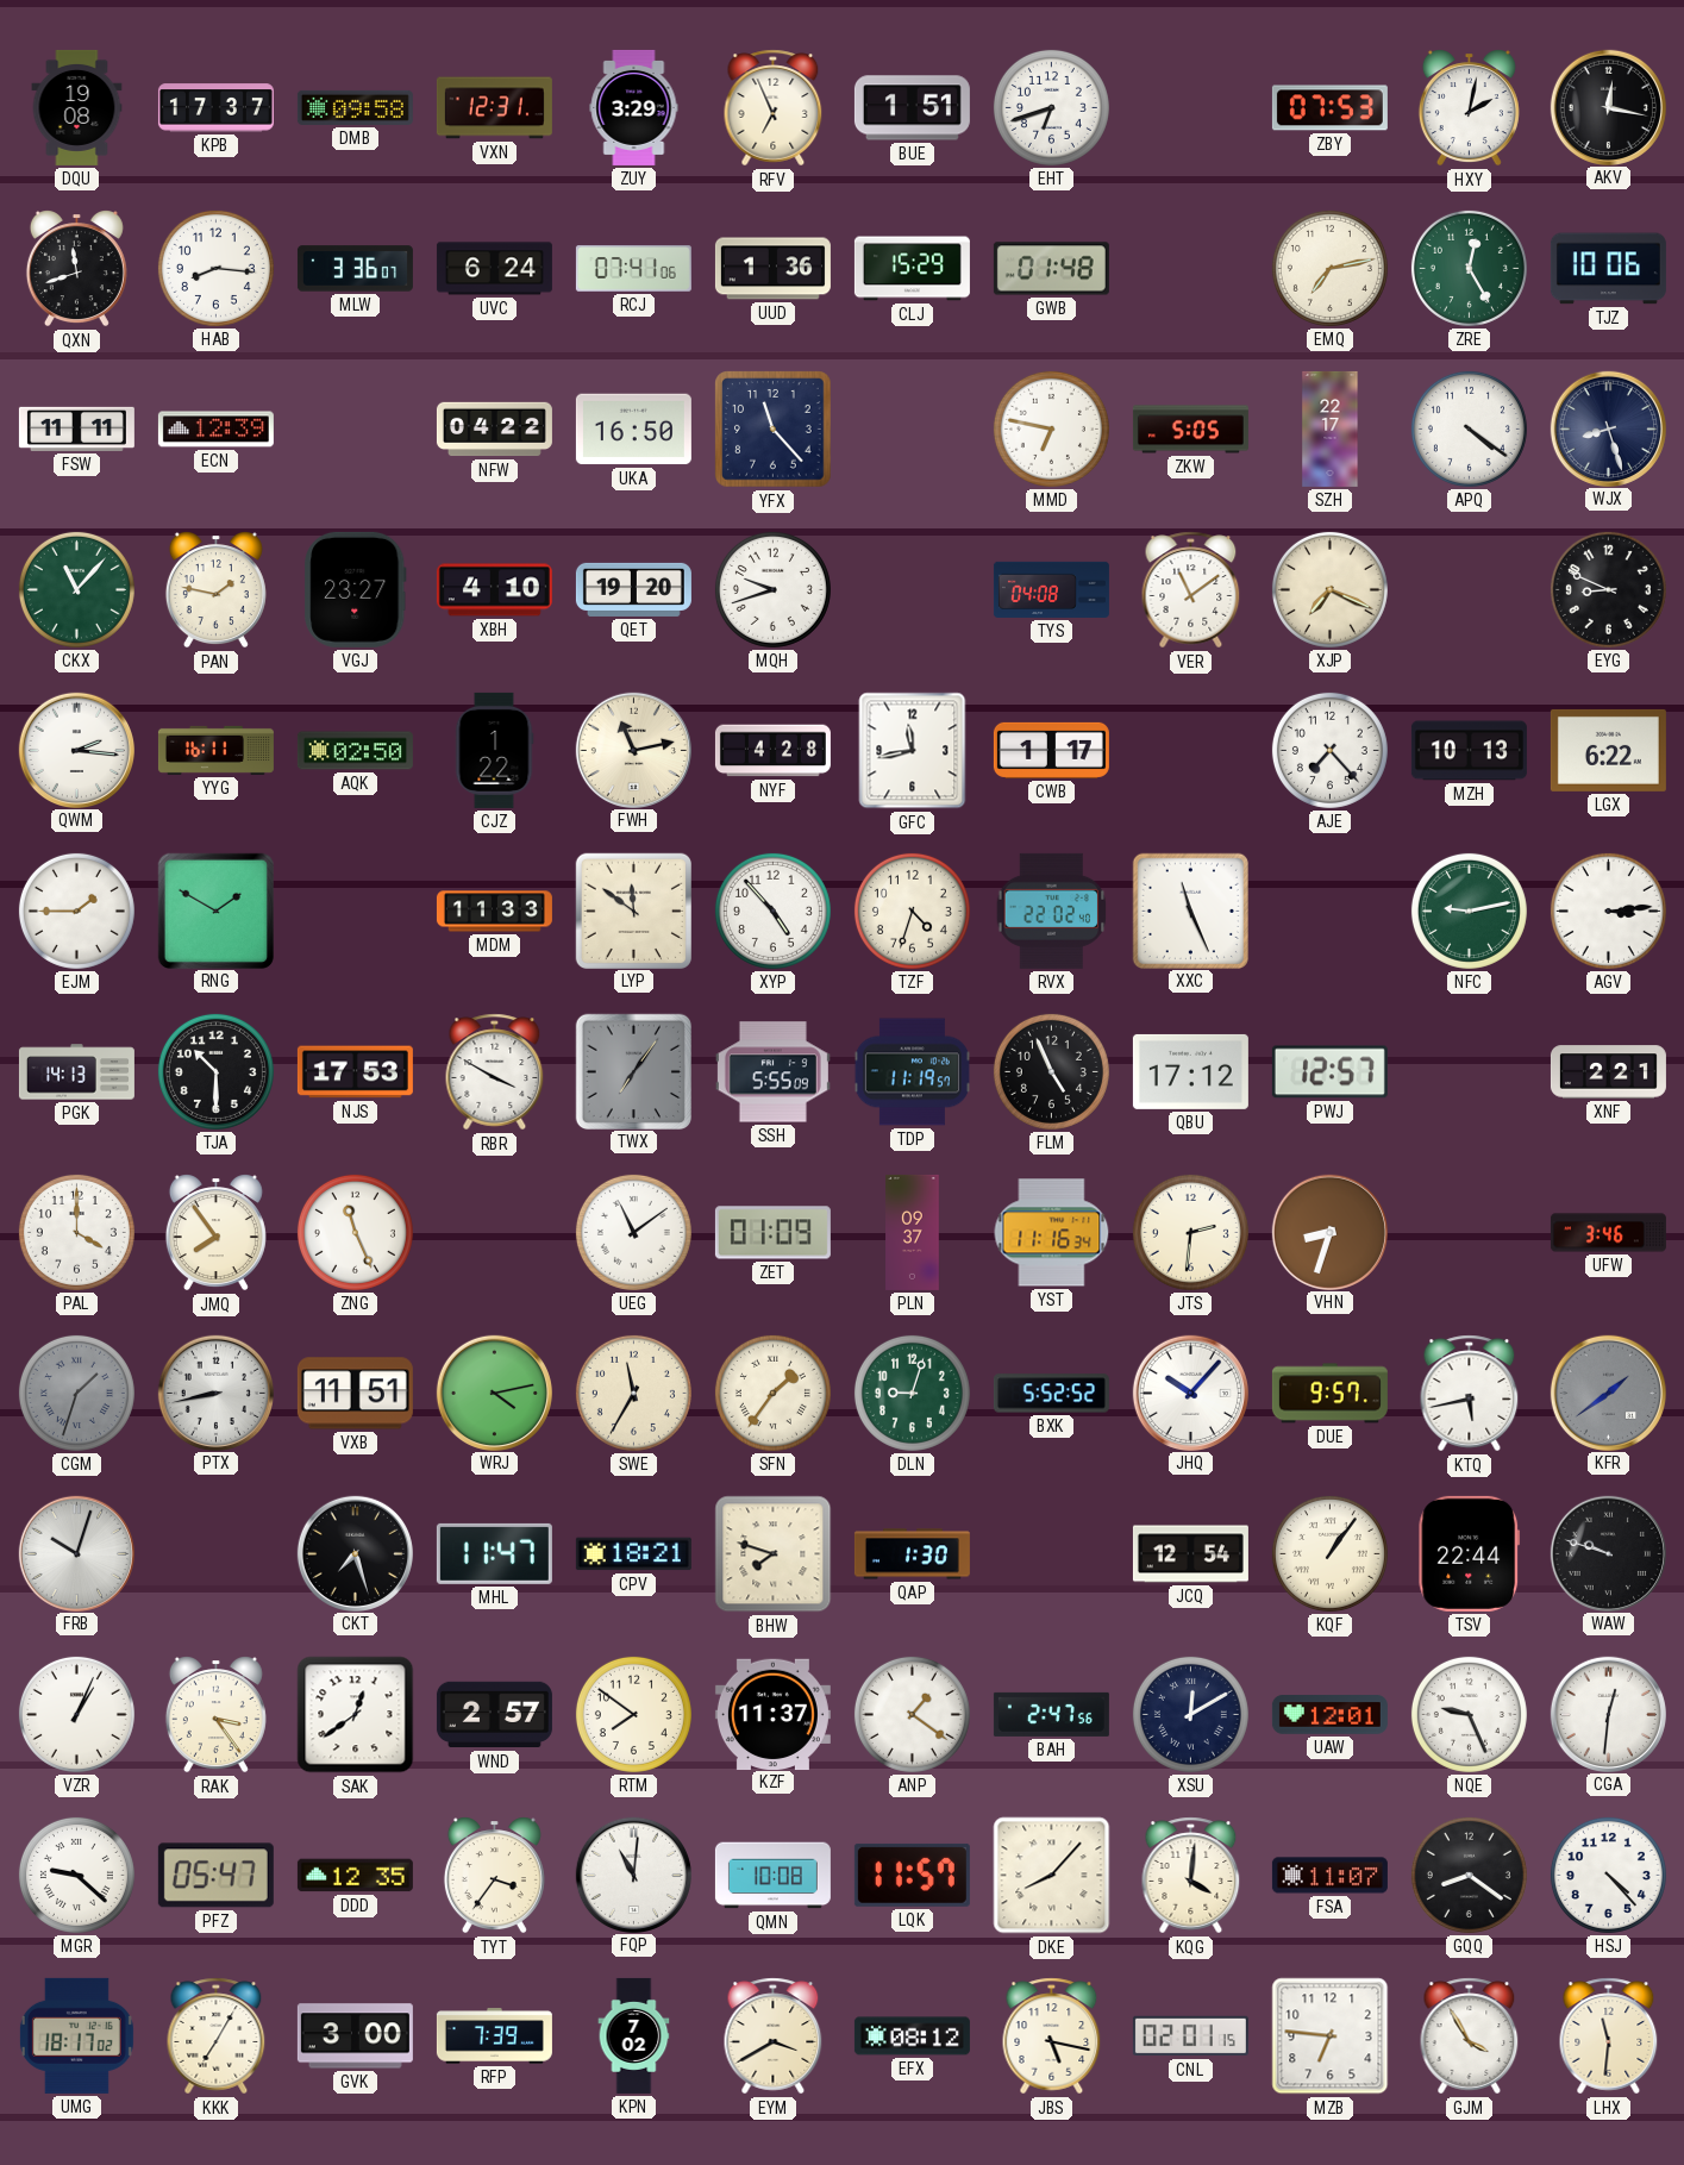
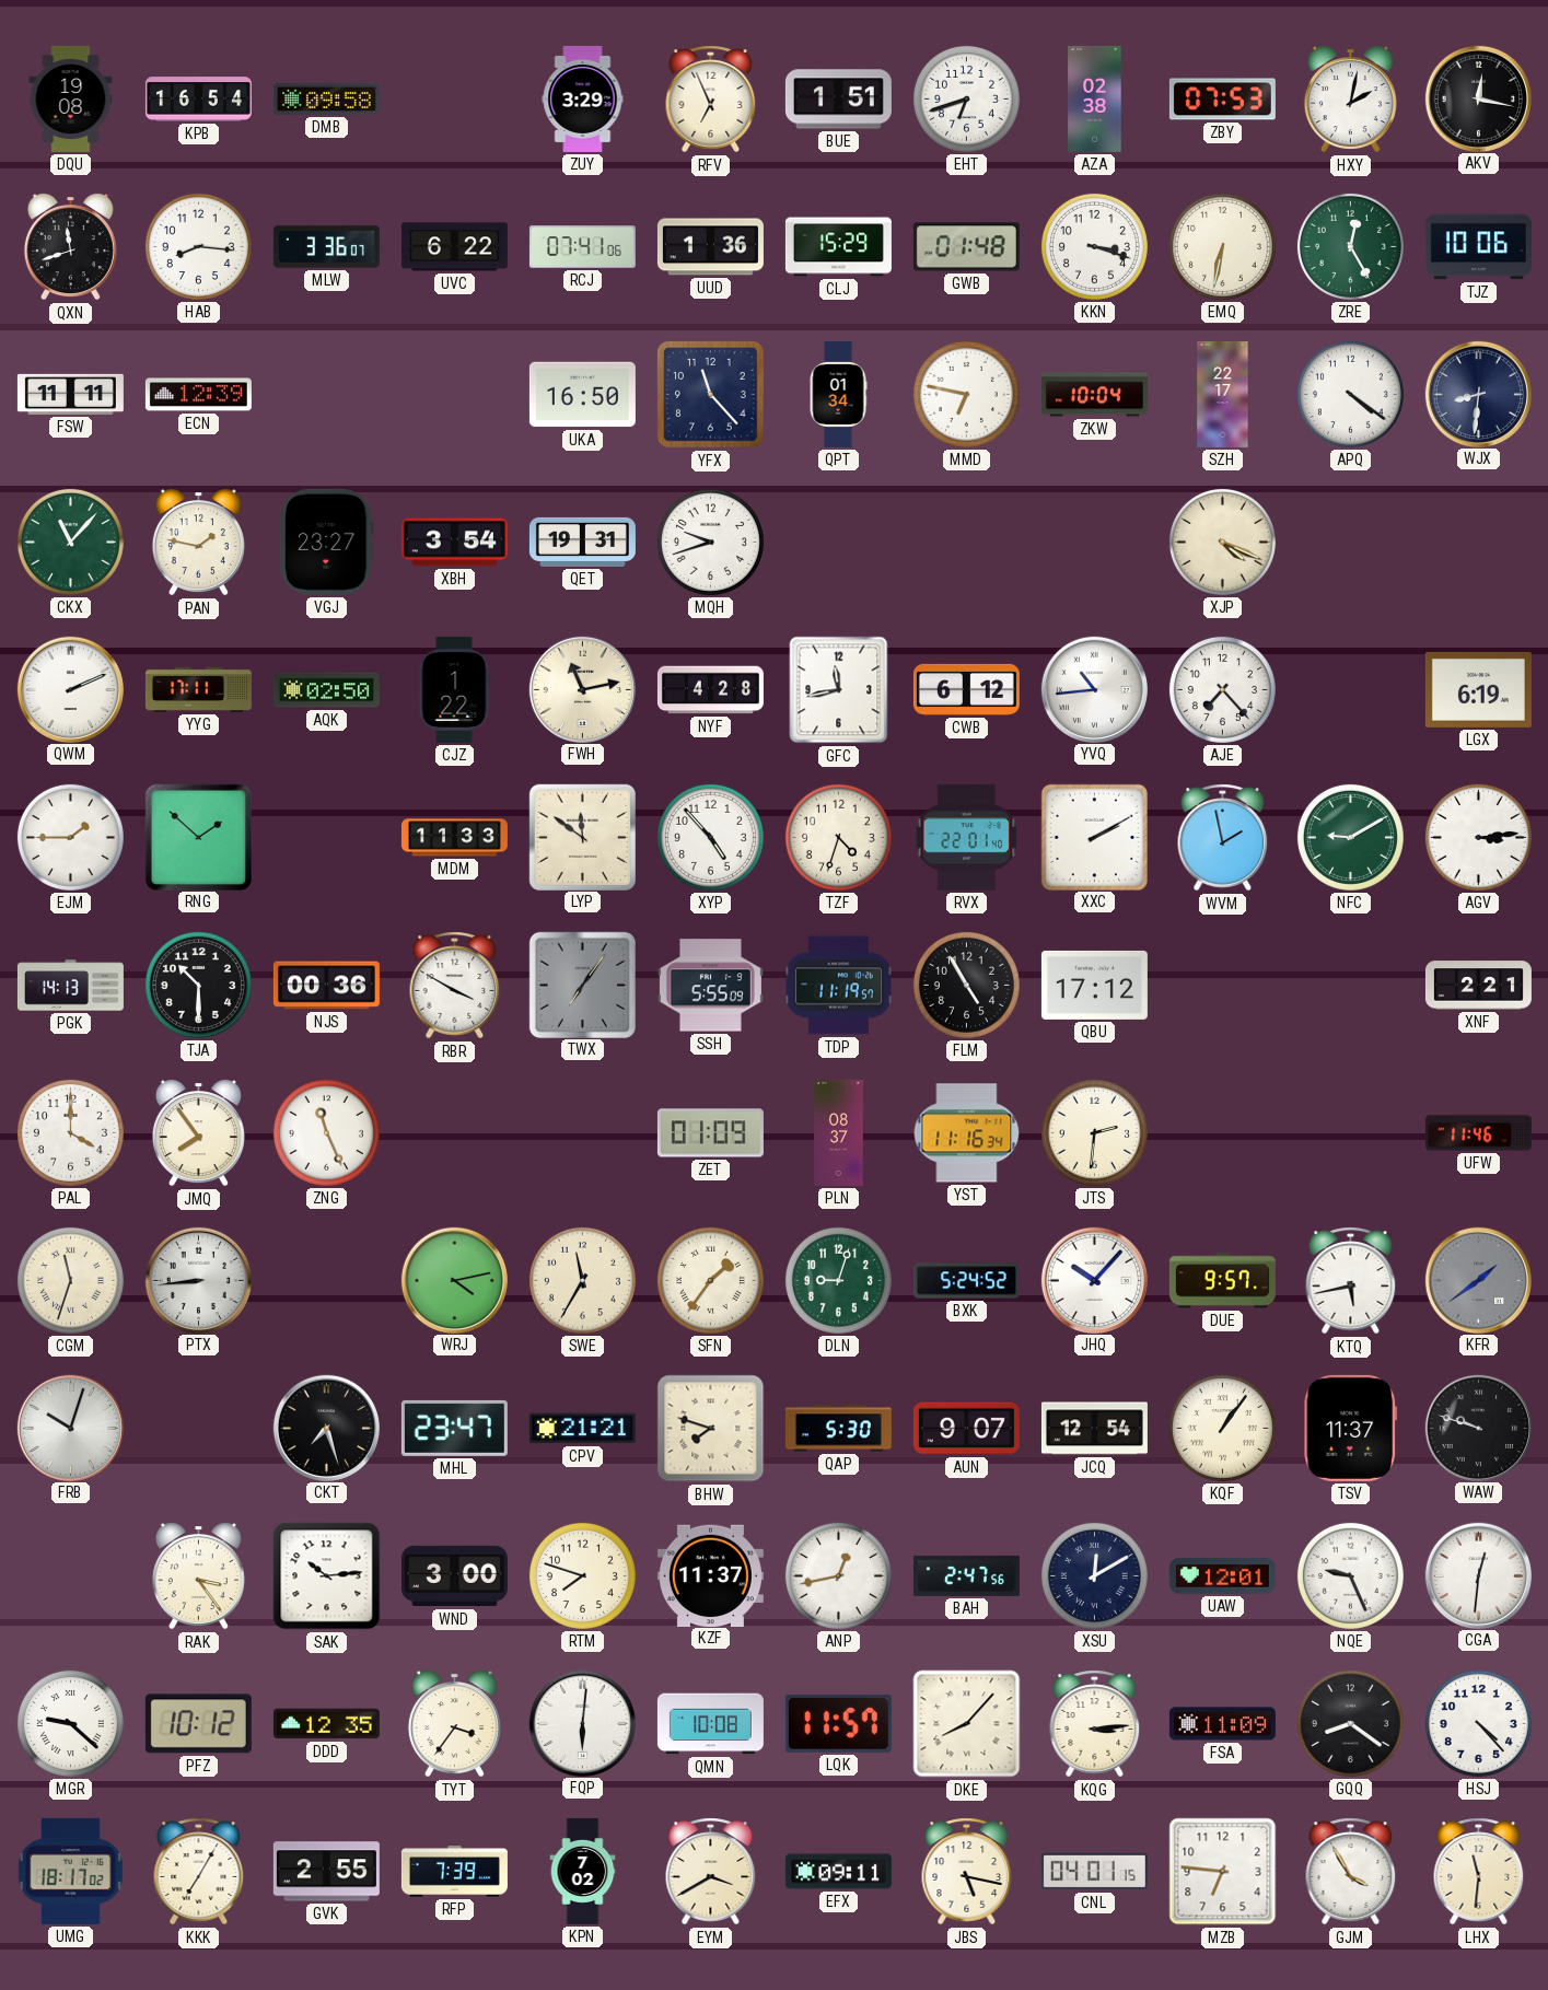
KPB: 17:37 -> 16:54
VXN: 12:31 -> none
AZA: none -> 02:38
UVC: 6:24 -> 6:22
KKN: none -> 3:18
EMQ: 7:13 -> 6:32
NFW: 04:22 -> none
QPT: none -> 01:34
ZKW: 5:05 -> 10:04
WJX: 8:27 -> 8:31
XBH: 4:10 -> 3:54
QET: 19:20 -> 19:31
TYS: 04:08 -> none
VER: 11:09 -> none
XJP: 7:19 -> 4:19
EYG: 8:49 -> none
QWM: 2:16 -> 2:11
YYG: 16:11 -> 17:11
CWB: 1:17 -> 6:12
YVQ: none -> 10:44
MZH: 10:13 -> none
LGX: 6:22 -> 6:19
RNG: 1:50 -> 1:52
RVX: 22:02 -> 22:01
XXC: 11:26 -> 2:10
WVM: none -> 1:58
NFC: 9:13 -> 9:10
NJS: 17:53 -> 00:36
FLM: 4:56 -> 4:55
PWJ: 12:57 -> none
UEG: 11:09 -> none
PLN: 09:37 -> 08:37
VHN: 8:33 -> none
UFW: 3:46 -> 11:46
CGM: 1:33 -> 11:33
CGM dial: grey -> cream
PTX: 8:43 -> 8:44
VXB: 11:51 -> none
BXK: 5:52 -> 5:24
MHL: 11:47 -> 23:47
CPV: 18:21 -> 21:21
QAP: 1:30 -> 5:30
AUN: none -> 9:07
TSV: 22:44 -> 11:37
VZR: 1:04 -> none
SAK: 12:39 -> 10:14
WND: 2:57 -> 3:00
RTM: 7:51 -> 7:48
ANP: 1:21 -> 12:43
PFZ: 05:47 -> 10:12
FQP: 11:01 -> 6:01
KQG: 4:01 -> 3:14
FSA: 11:07 -> 11:09
GVK: 3:00 -> 2:55
EFX: 08:12 -> 09:11
CNL: 02:01 -> 04:01
